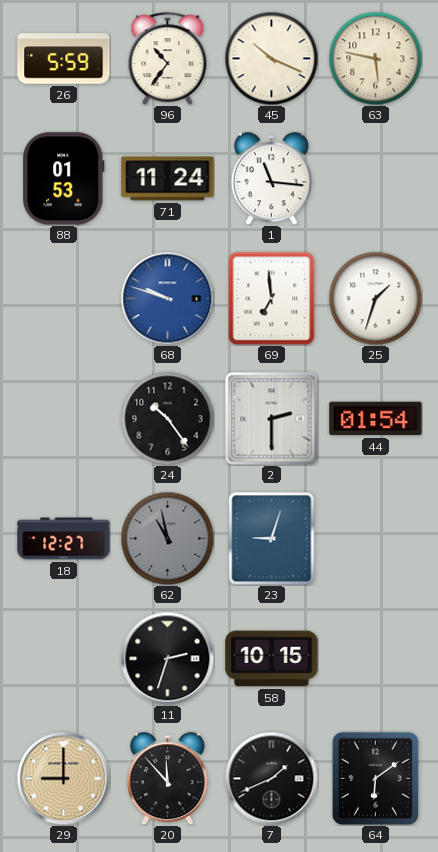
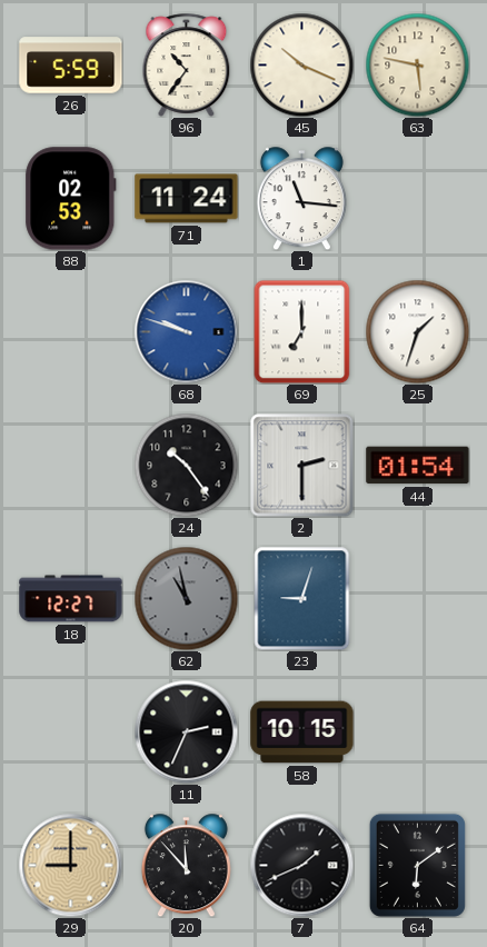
88: 01:53 -> 02:53
69: 6:59 -> 7:00
11: 2:33 -> 2:34
